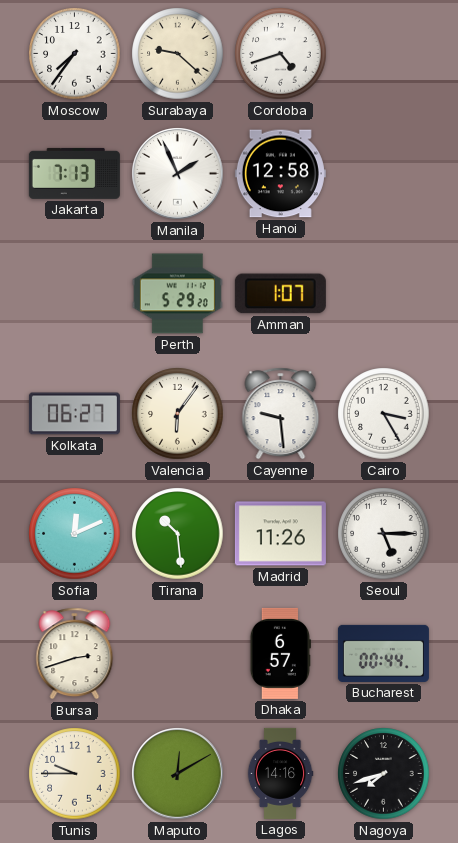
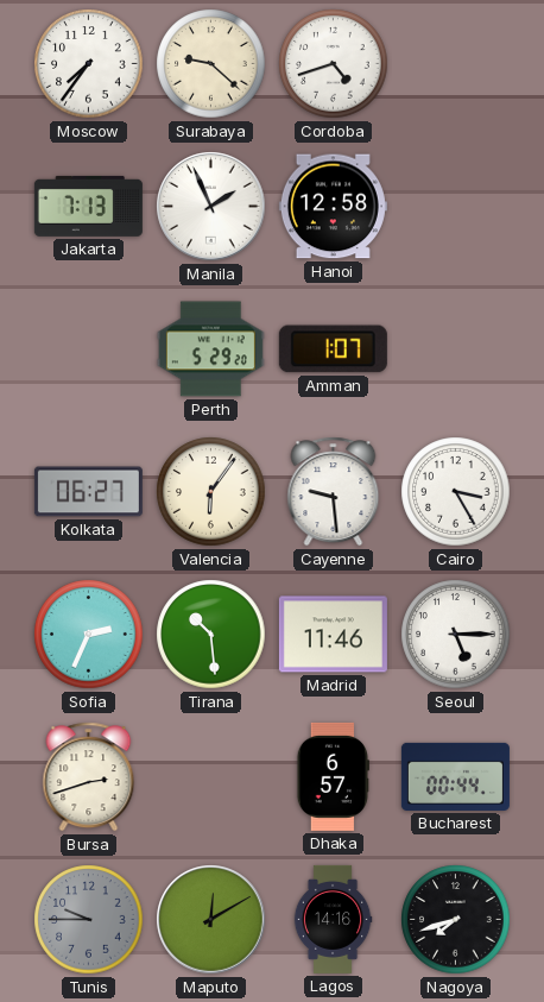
Sofia: 12:11 -> 2:34
Madrid: 11:26 -> 11:46
Tunis dial: cream -> grey
